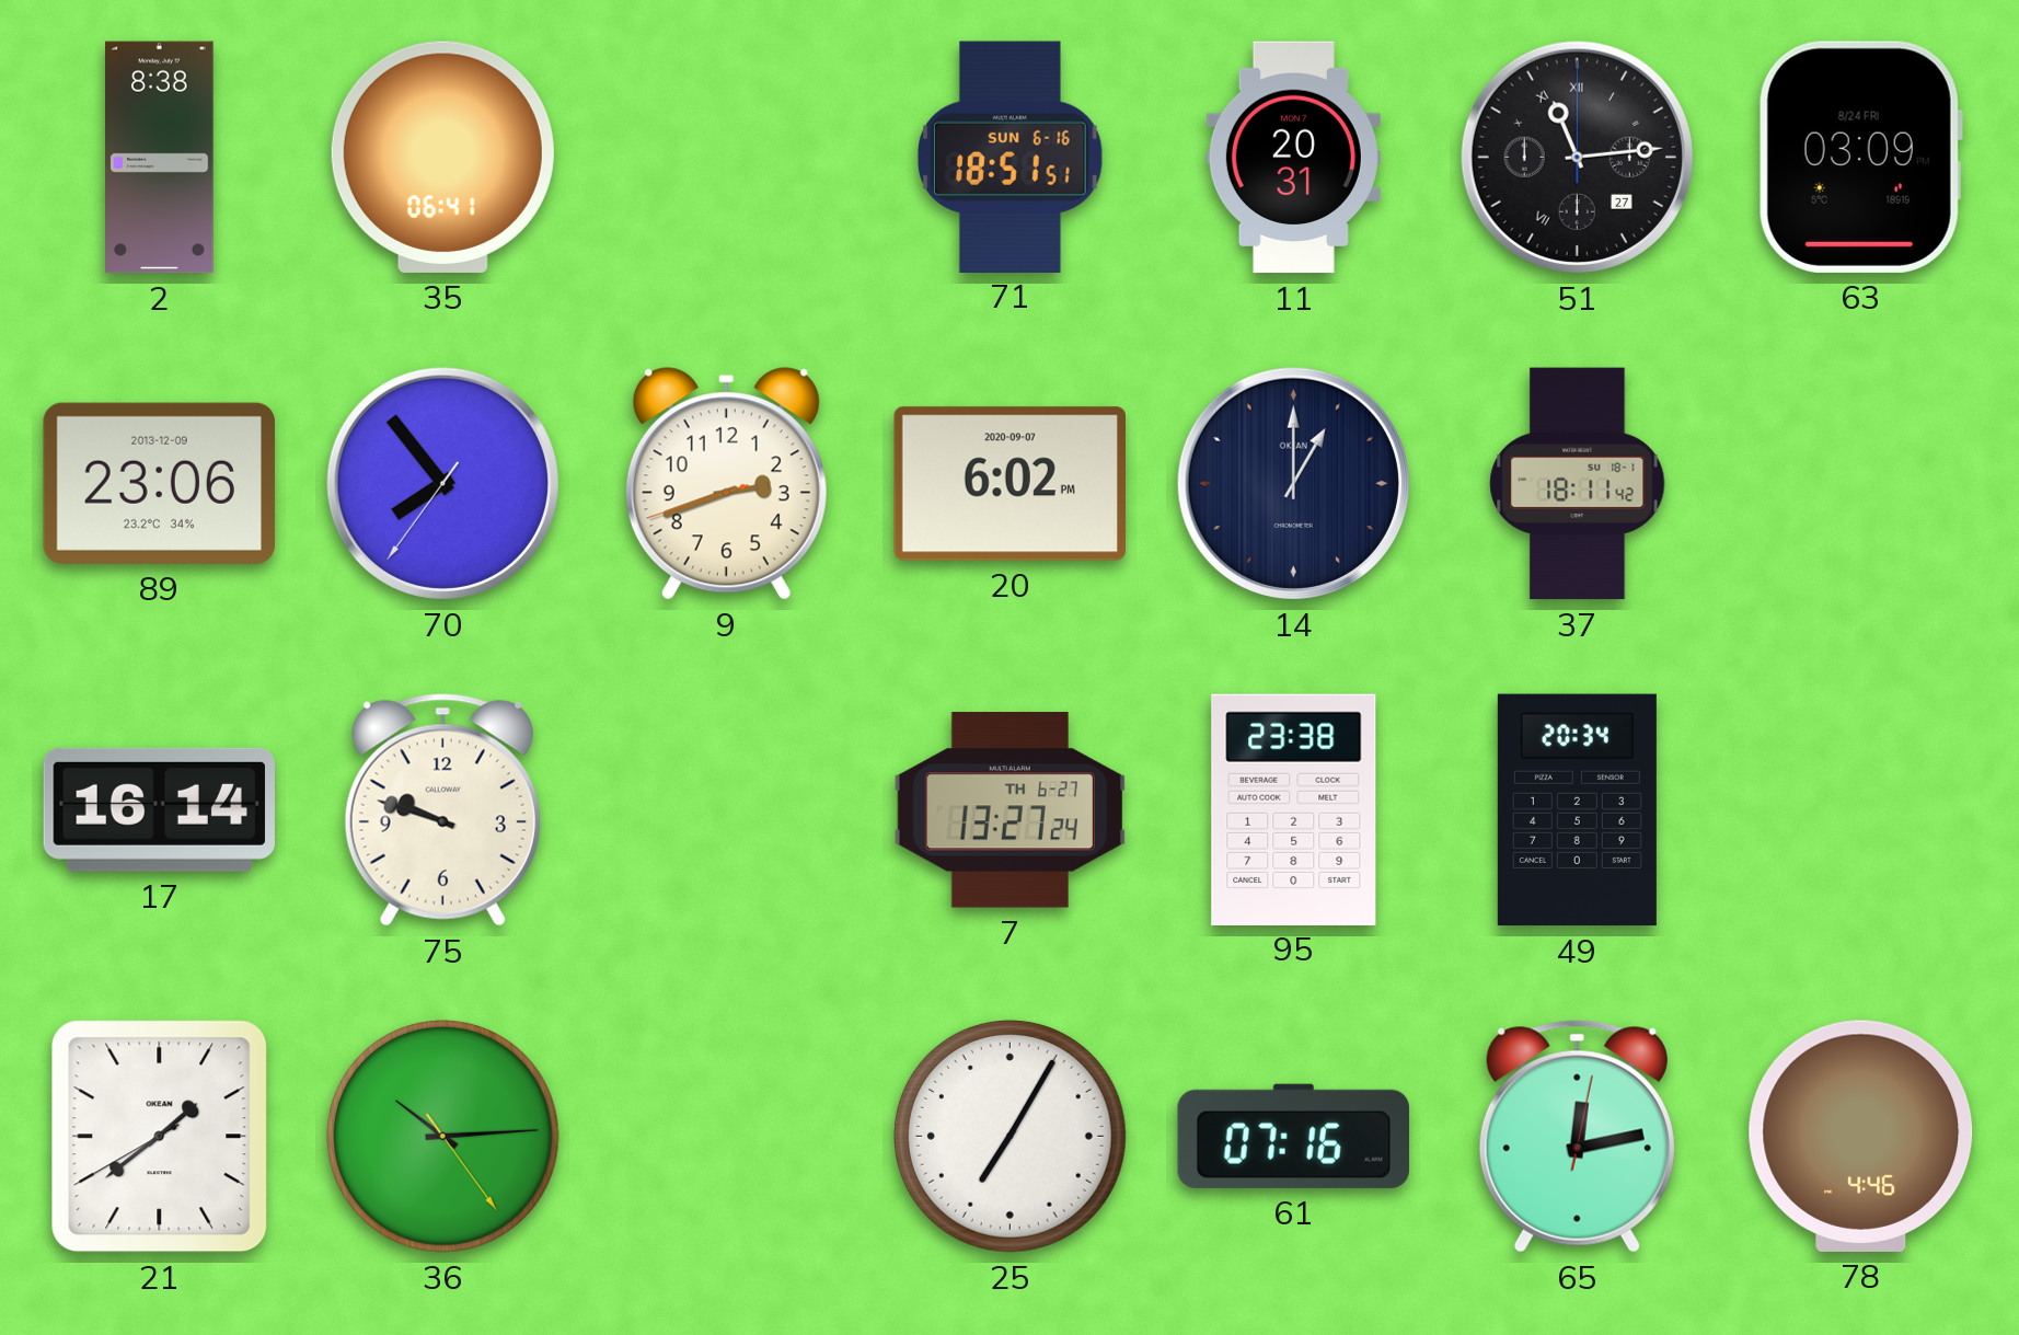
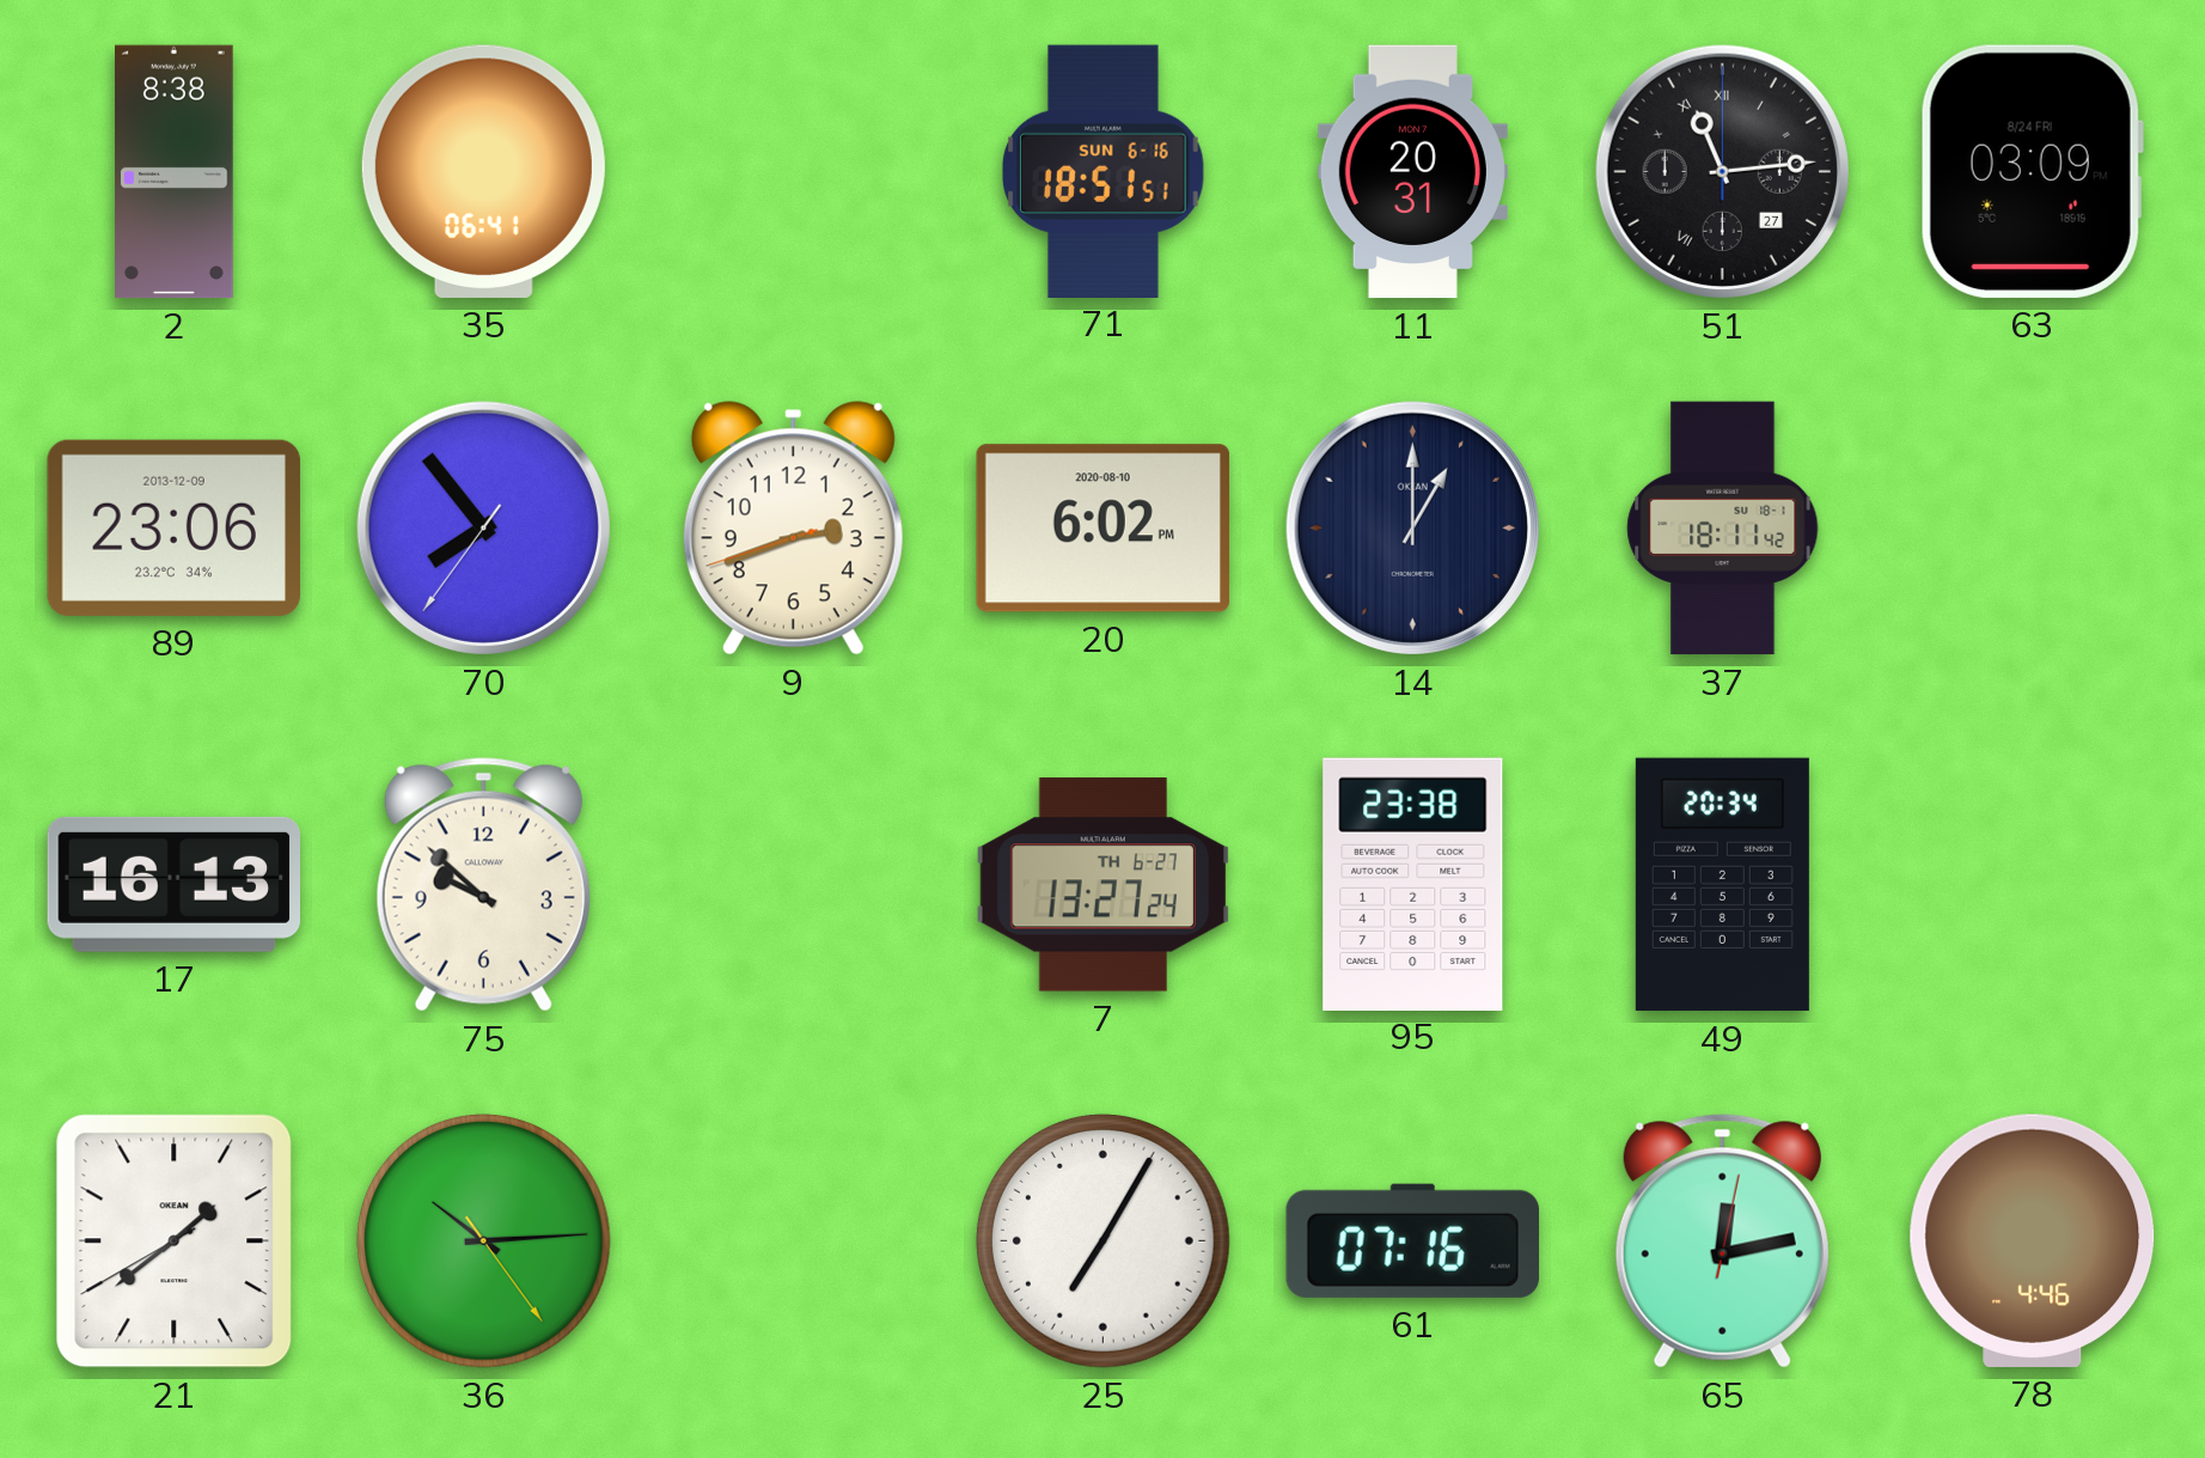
20 date: 2020-09-07 -> 2020-08-10
17: 16:14 -> 16:13
75: 9:48 -> 9:52
